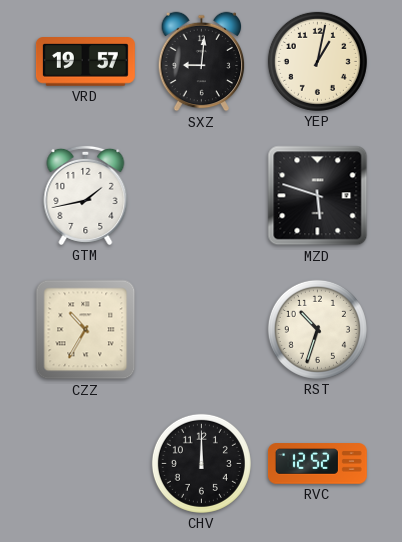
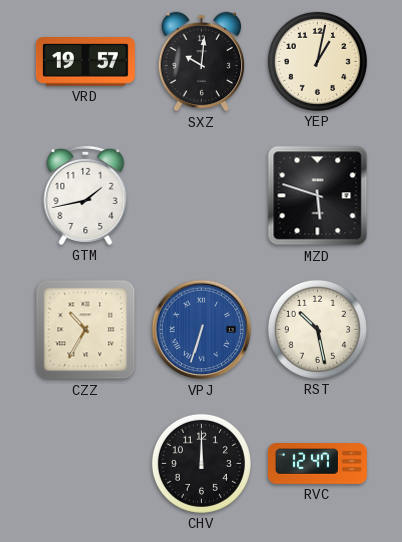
SXZ: 9:01 -> 10:01
VPJ: none -> 6:33
RST: 10:33 -> 10:28
RVC: 12:52 -> 12:47
